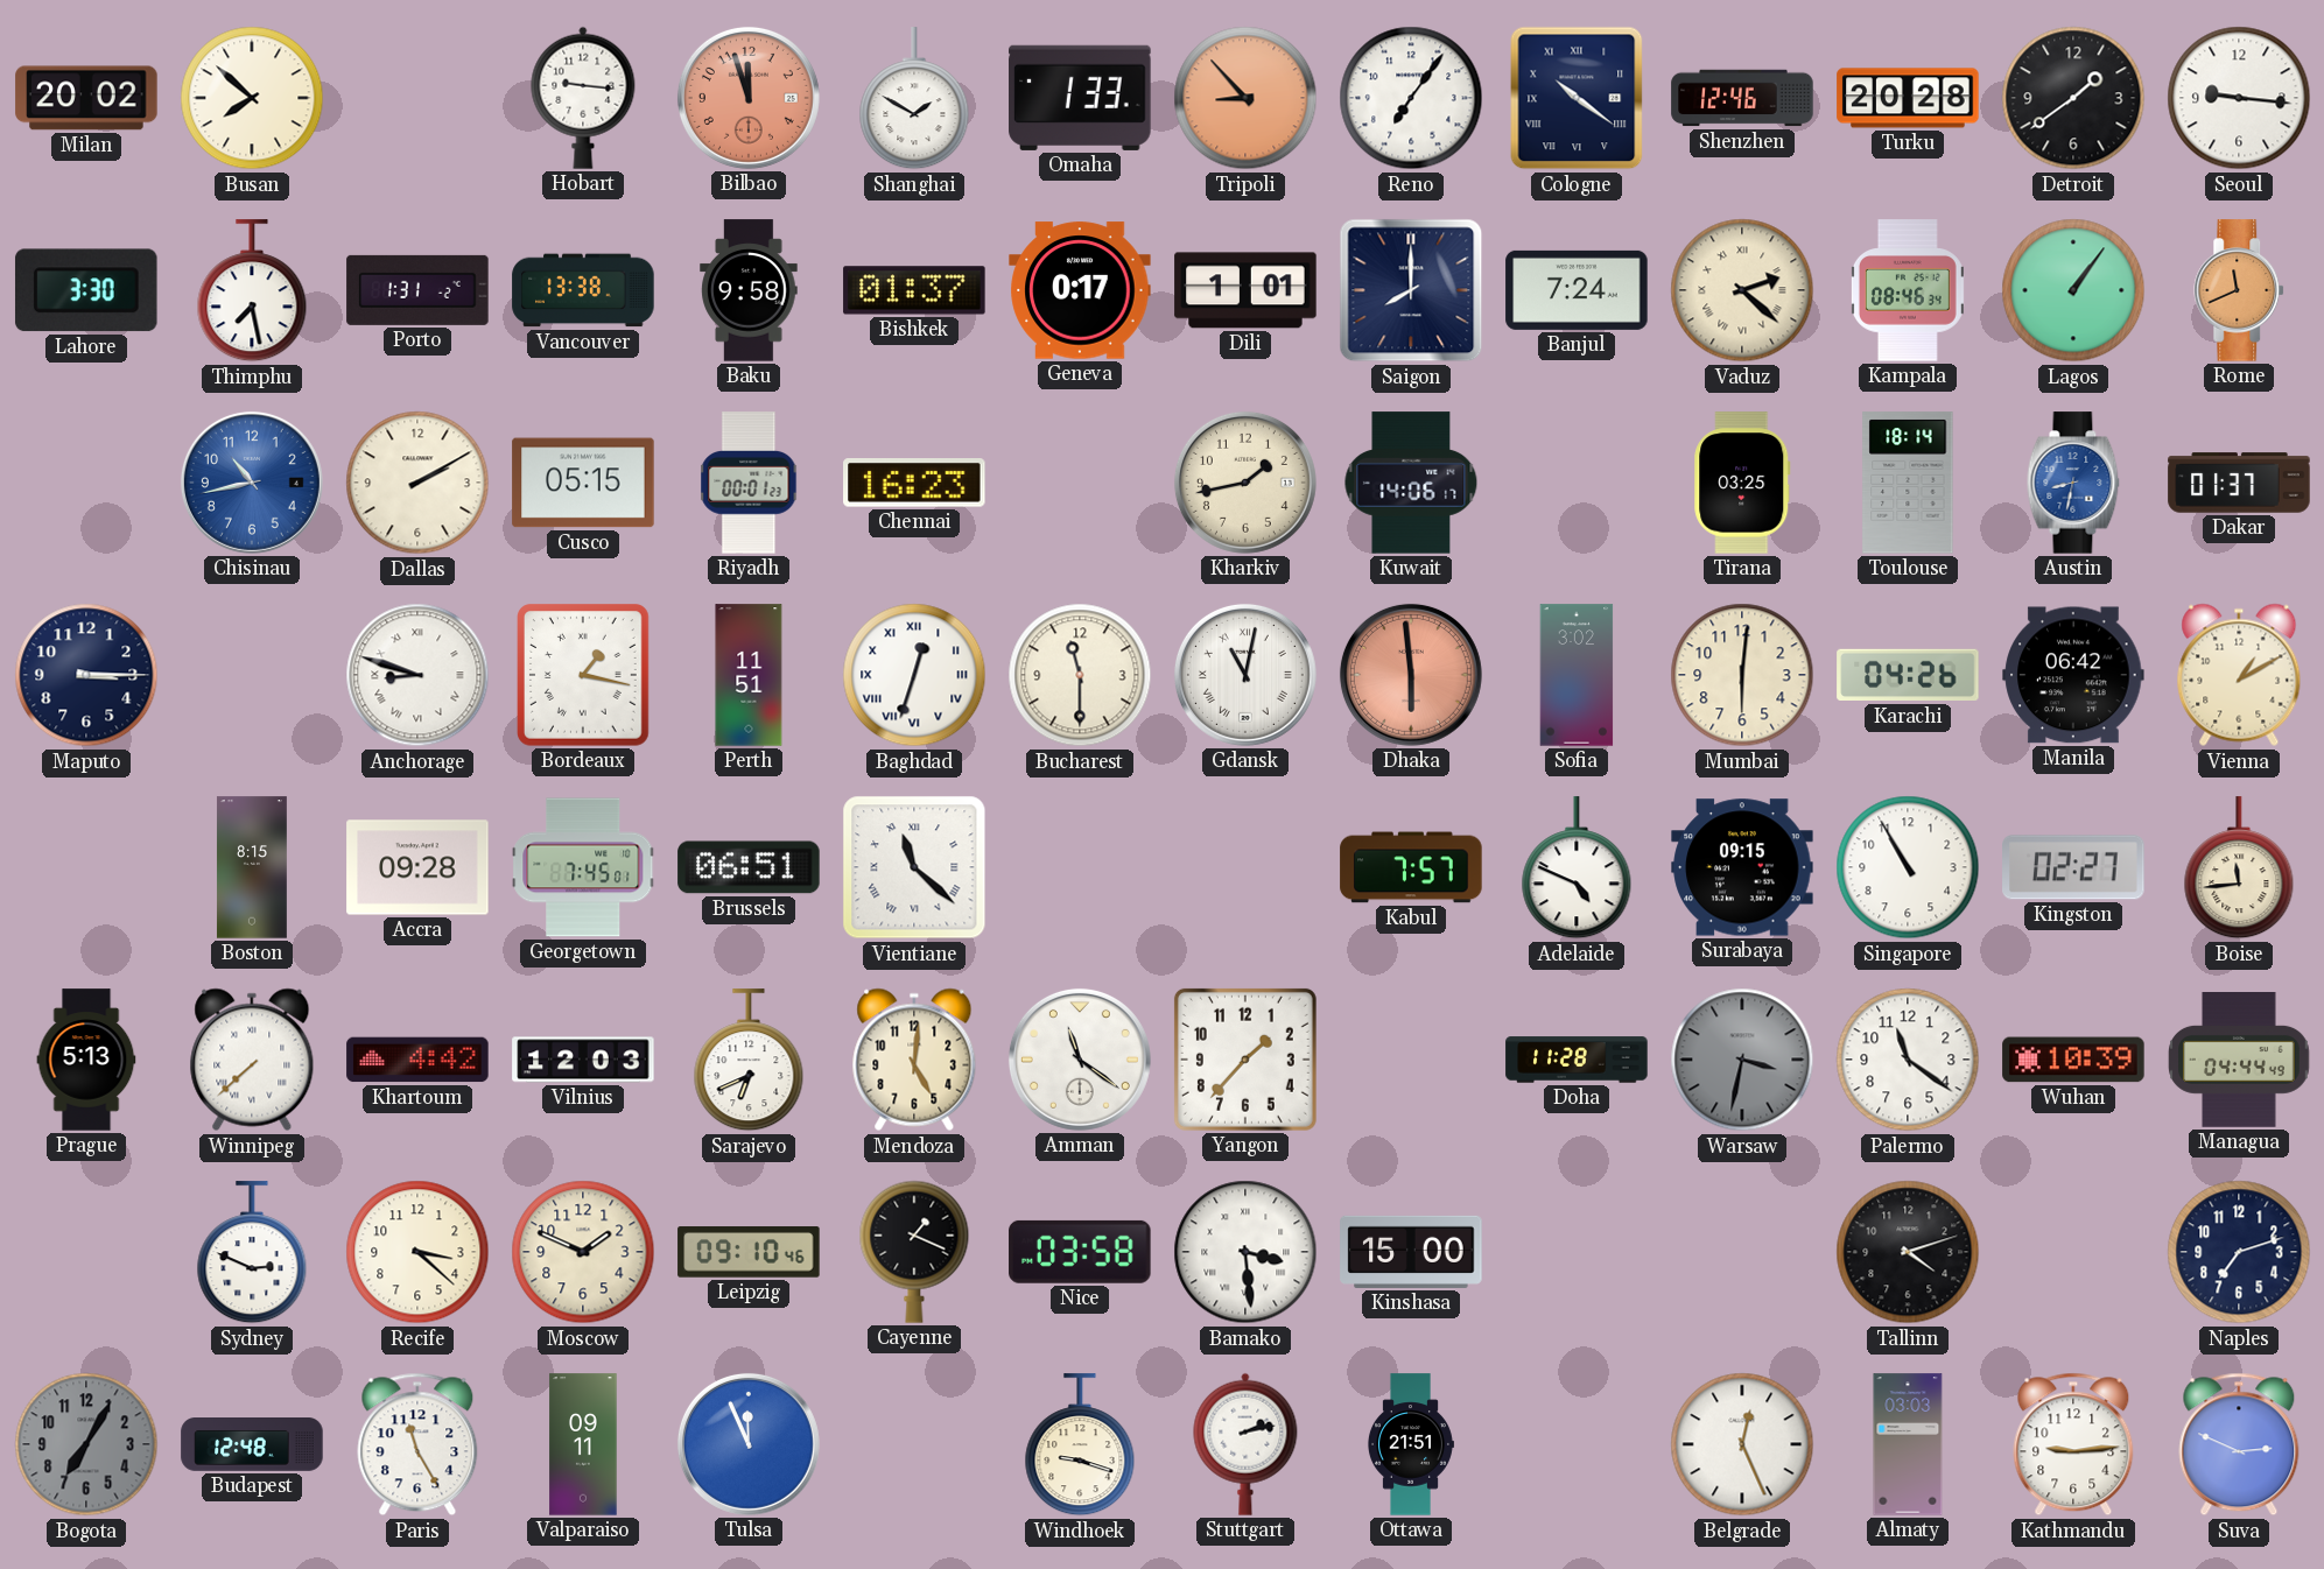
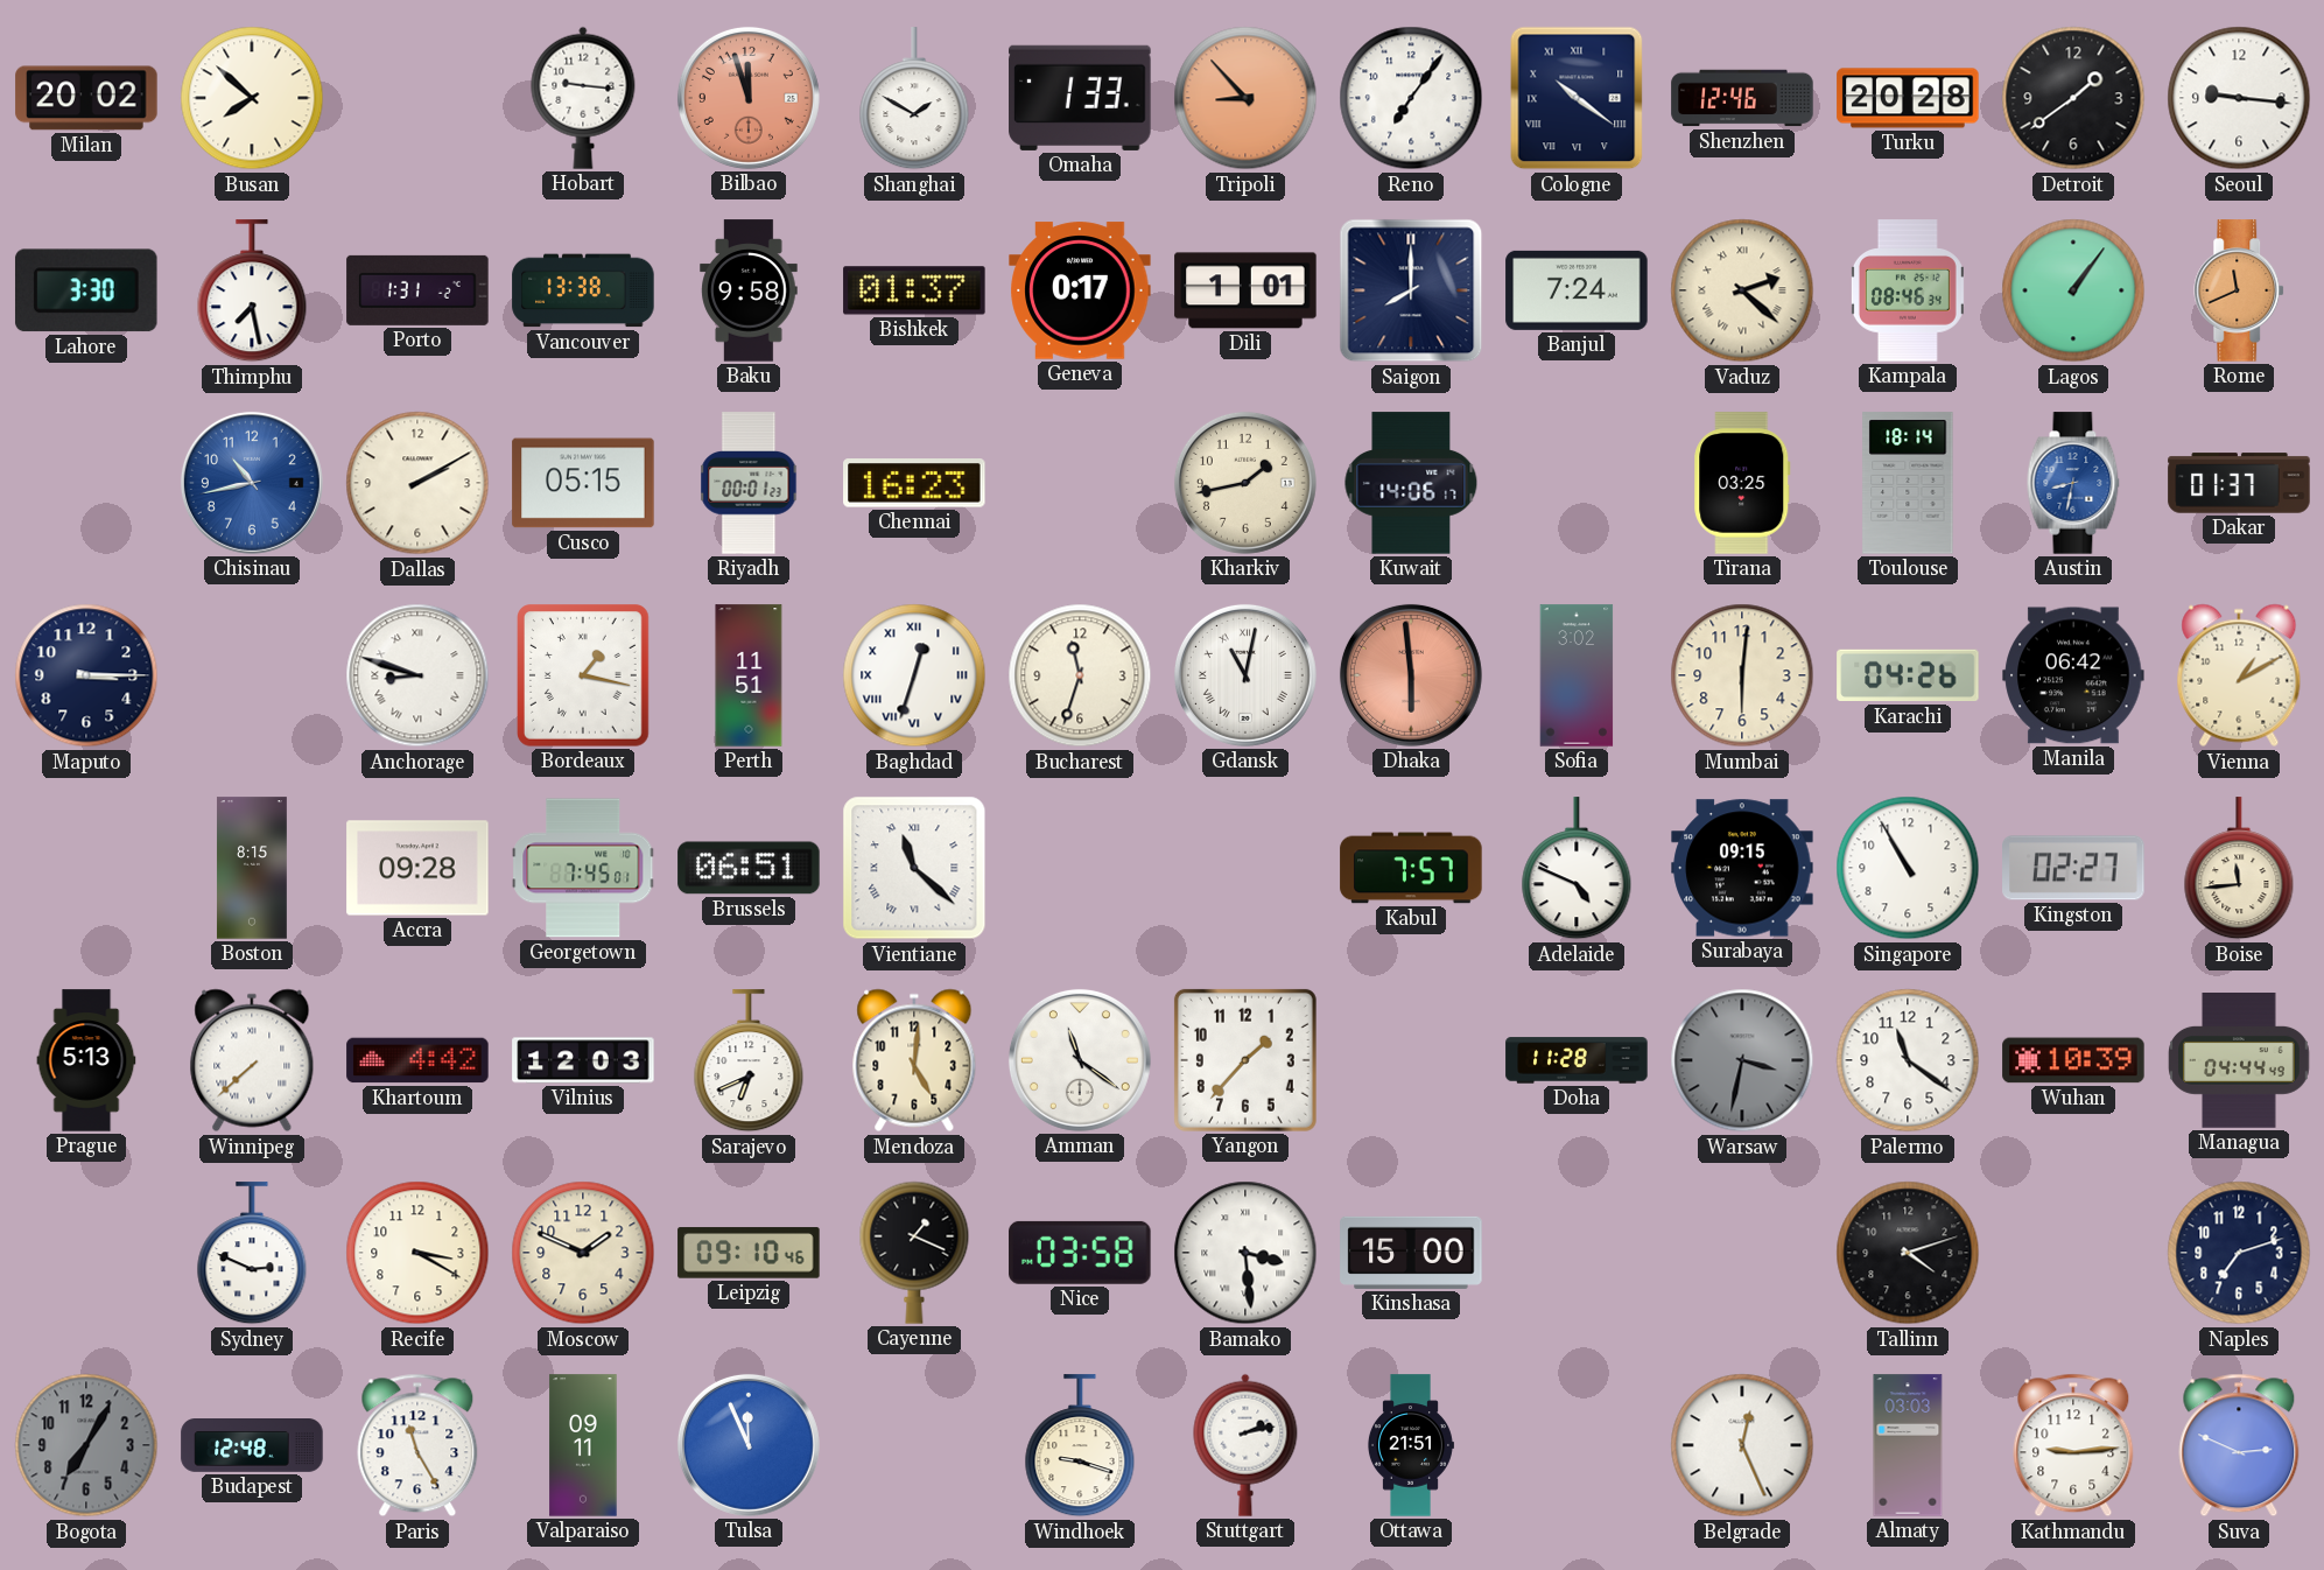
Bucharest: 11:30 -> 11:33
Recife: 3:22 -> 3:20
